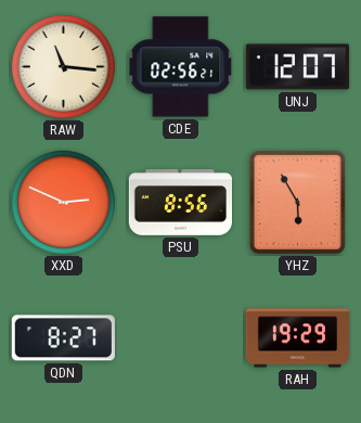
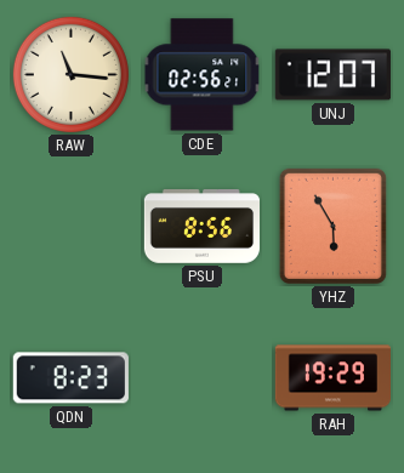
XXD: 2:49 -> none
QDN: 8:27 -> 8:23
